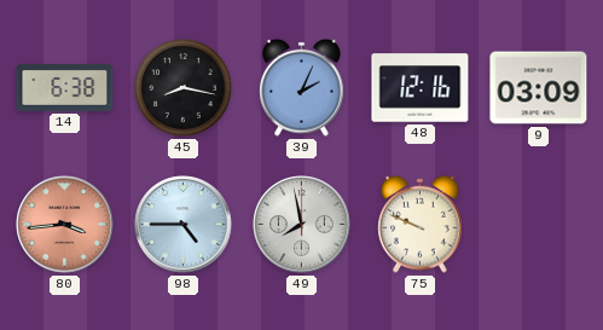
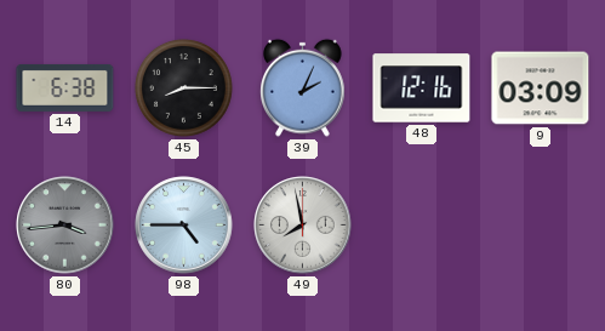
45: 8:17 -> 8:15
80 dial: salmon -> grey
75: 9:49 -> none
